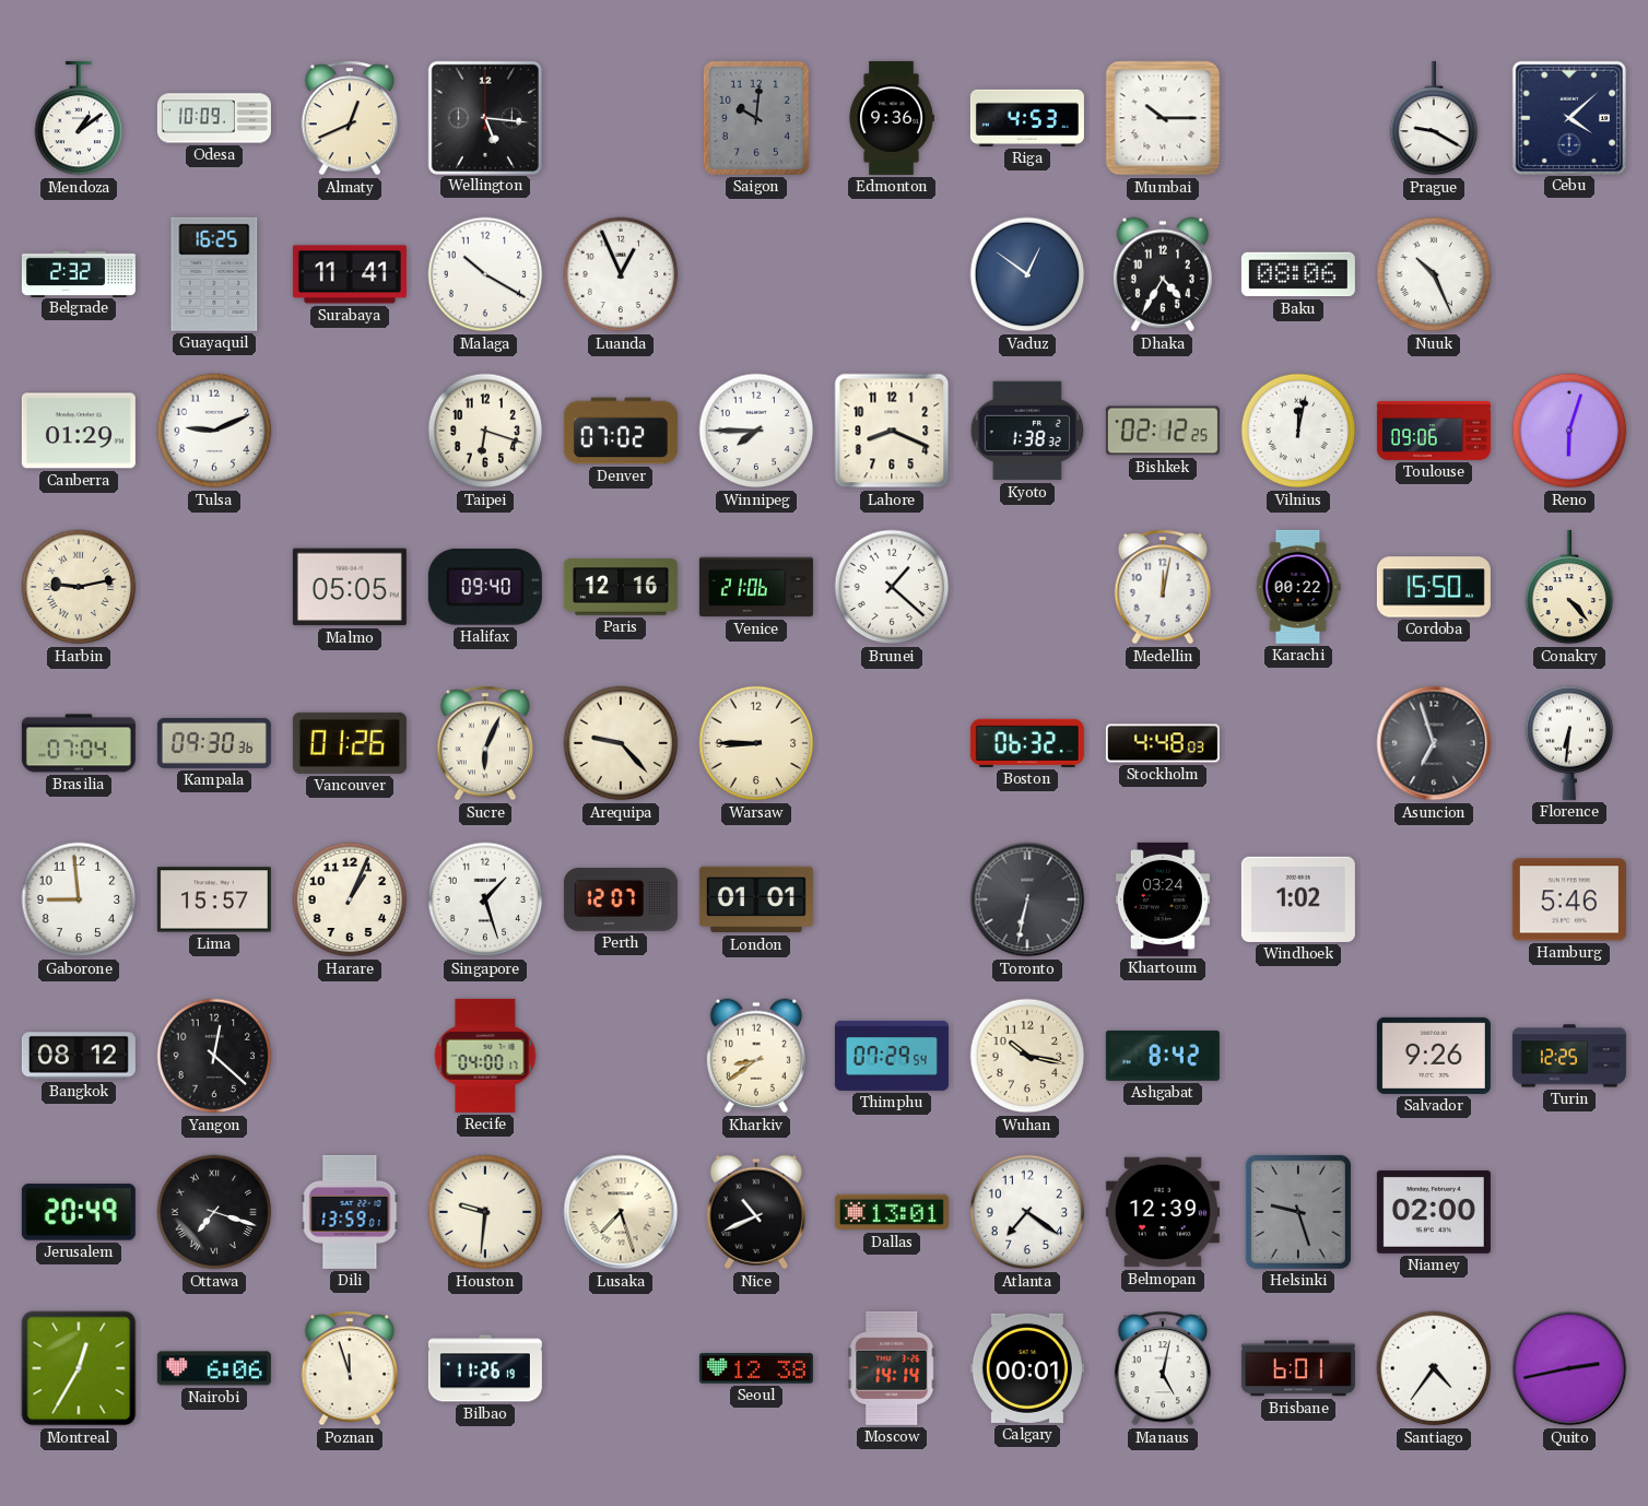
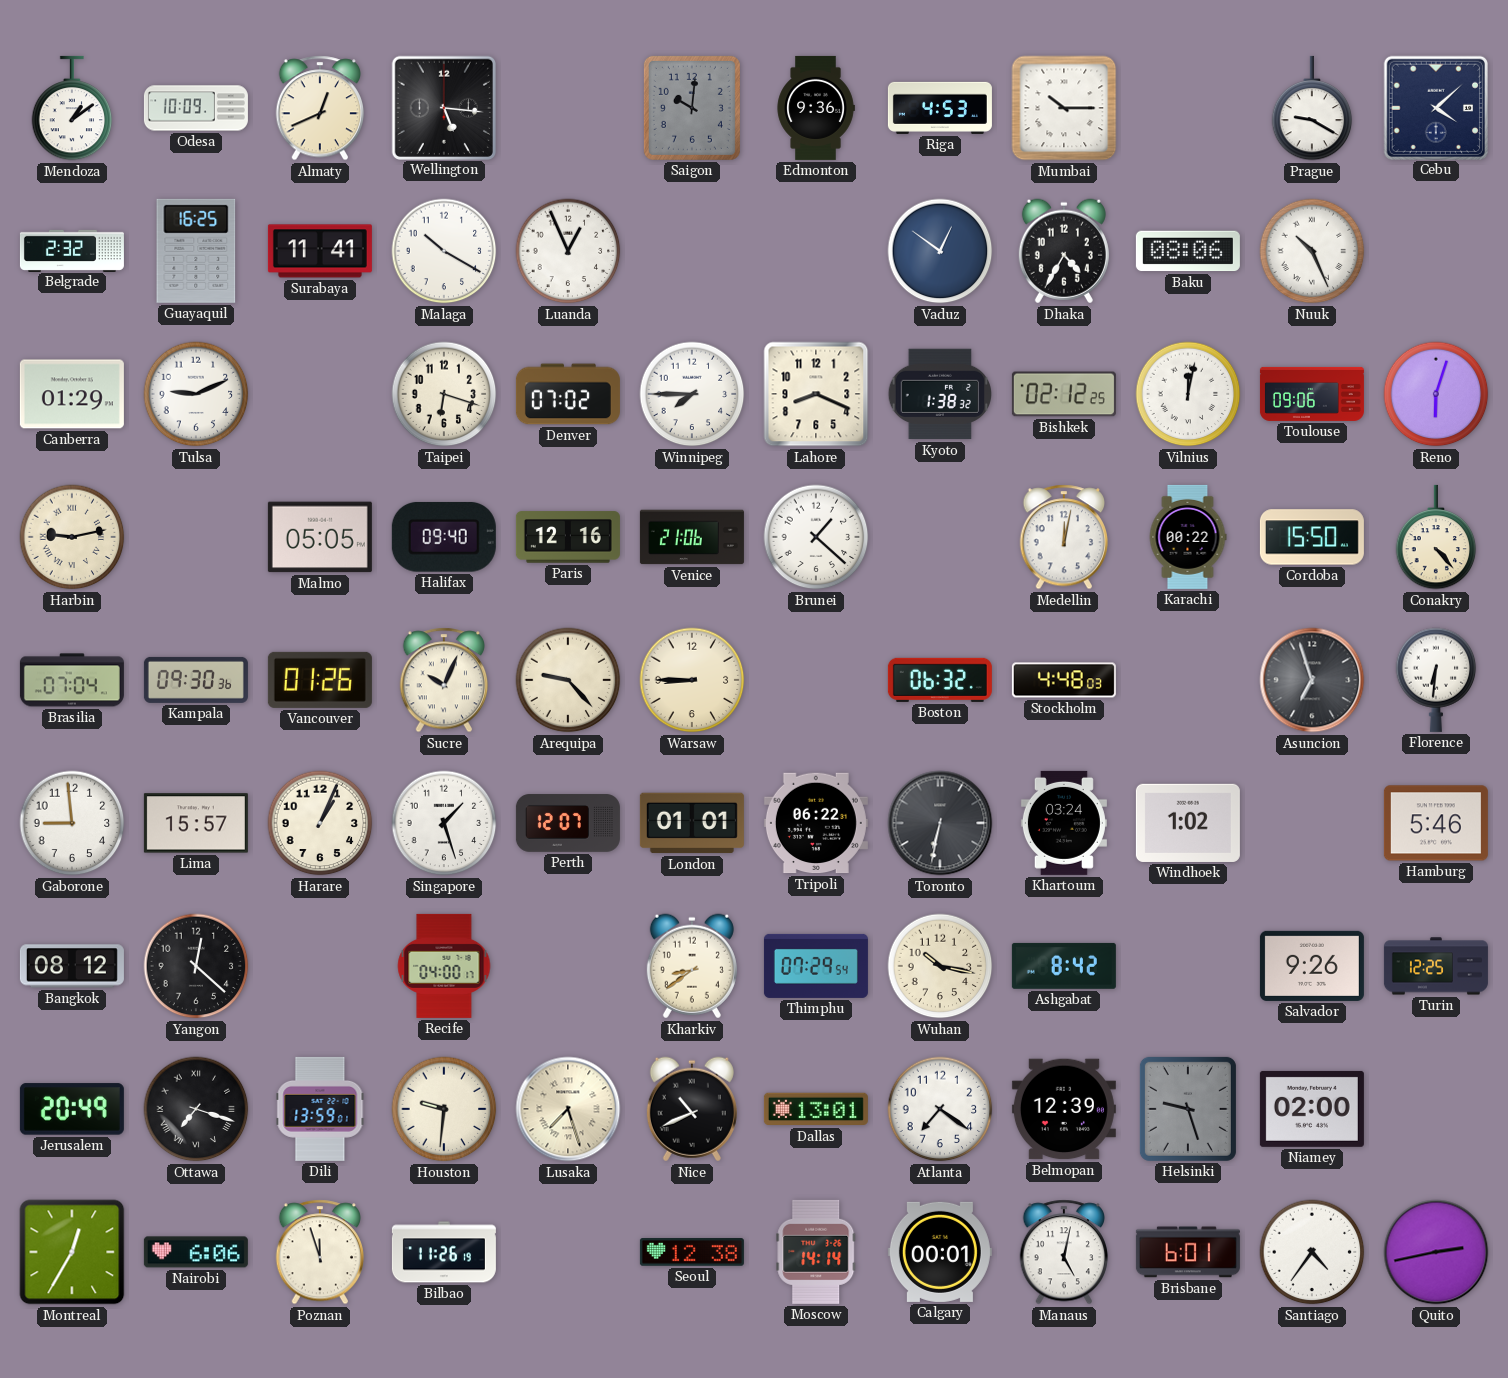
Sucre: 6:04 -> 10:04
Tripoli: none -> 06:22
